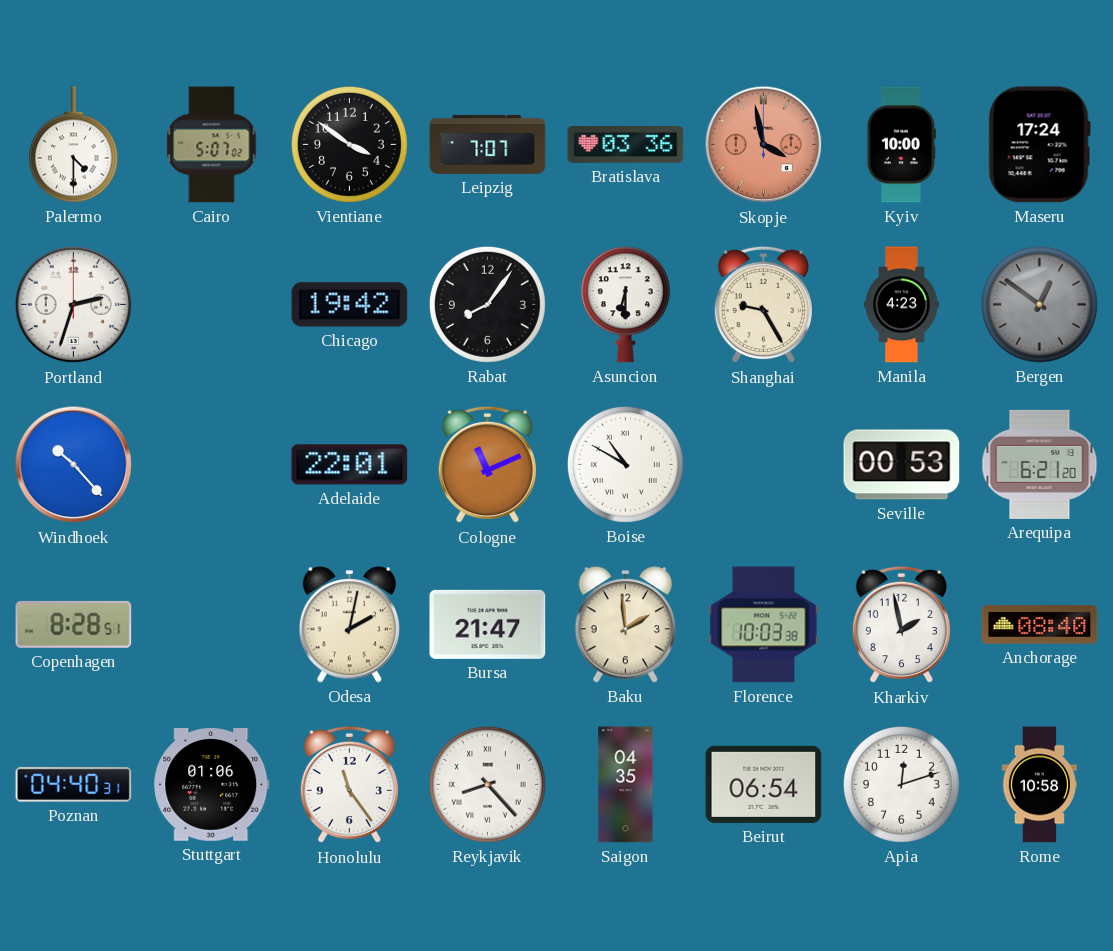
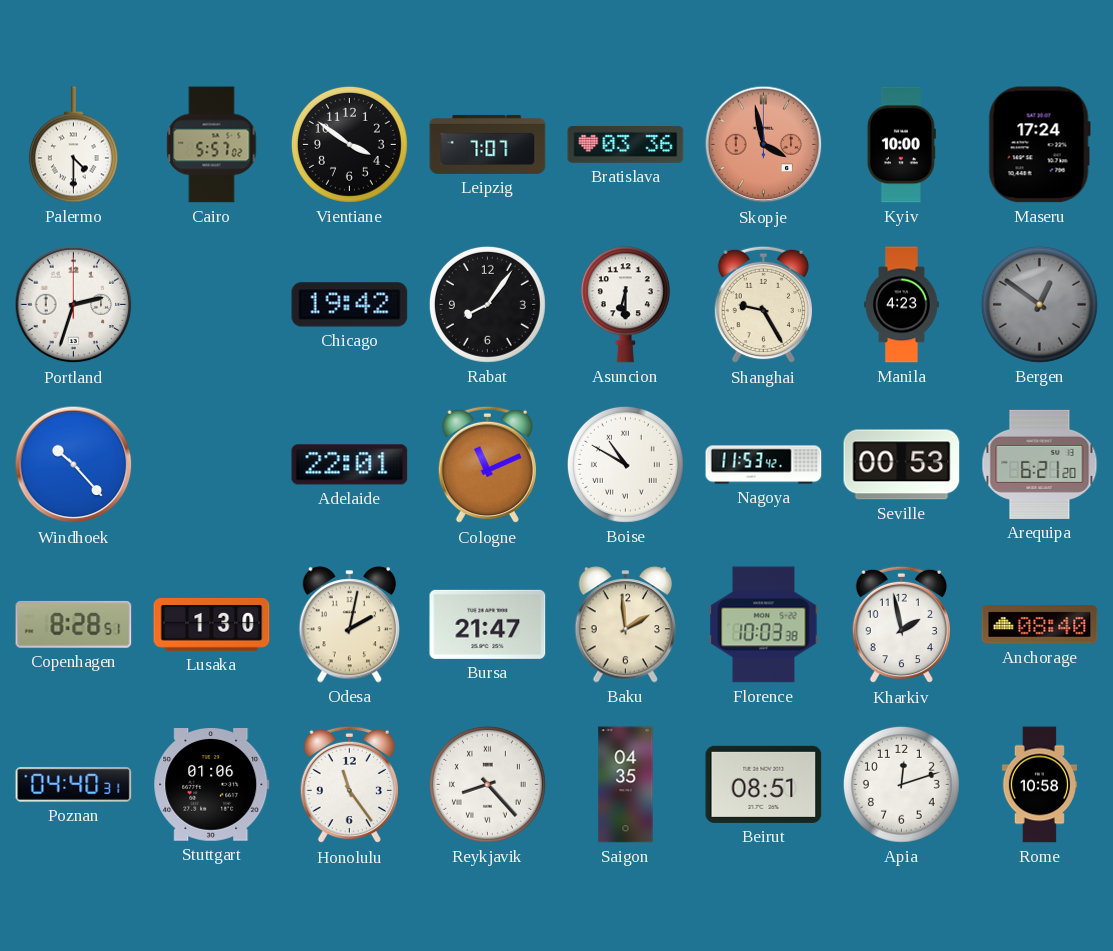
Cairo: 5:07 -> 5:57
Nagoya: none -> 11:53
Lusaka: none -> 1:30
Beirut: 06:54 -> 08:51
